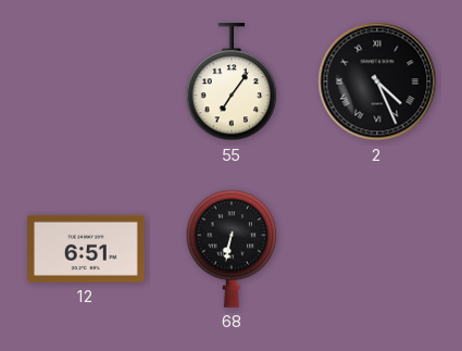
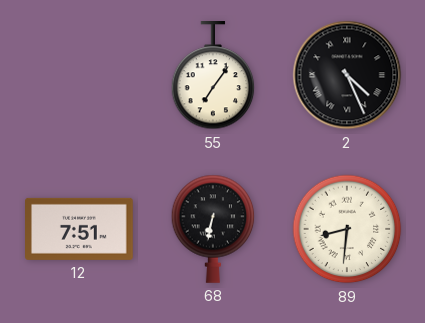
12: 6:51 -> 7:51
89: none -> 8:31
